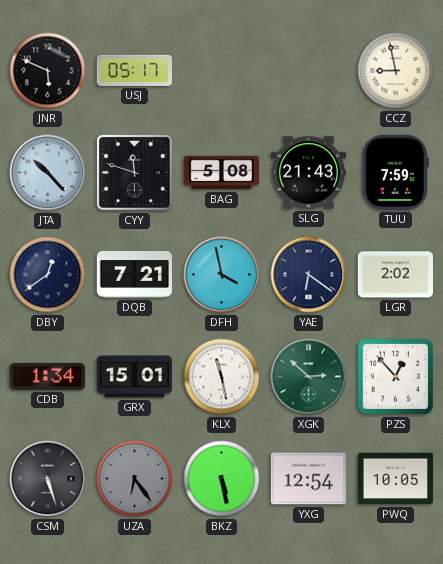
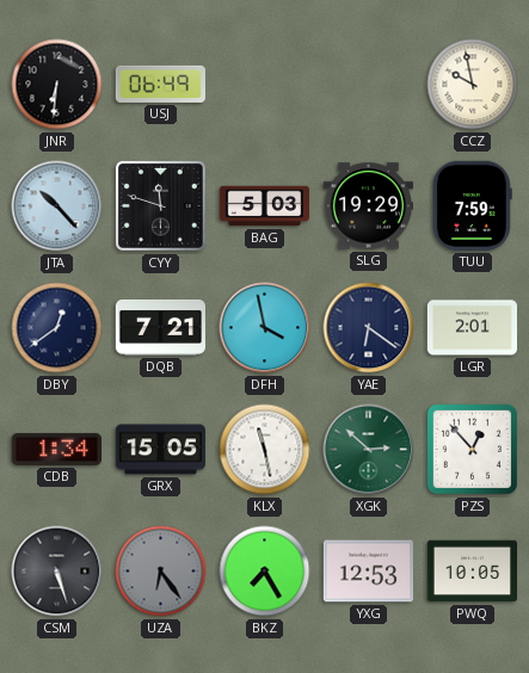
JNR: 5:49 -> 6:31
USJ: 05:17 -> 06:49
CCZ: 8:58 -> 9:58
BAG: 5:08 -> 5:03
SLG: 21:43 -> 19:29
LGR: 2:02 -> 2:01
GRX: 15:01 -> 15:05
BKZ: 5:28 -> 7:25
YXG: 12:54 -> 12:53
